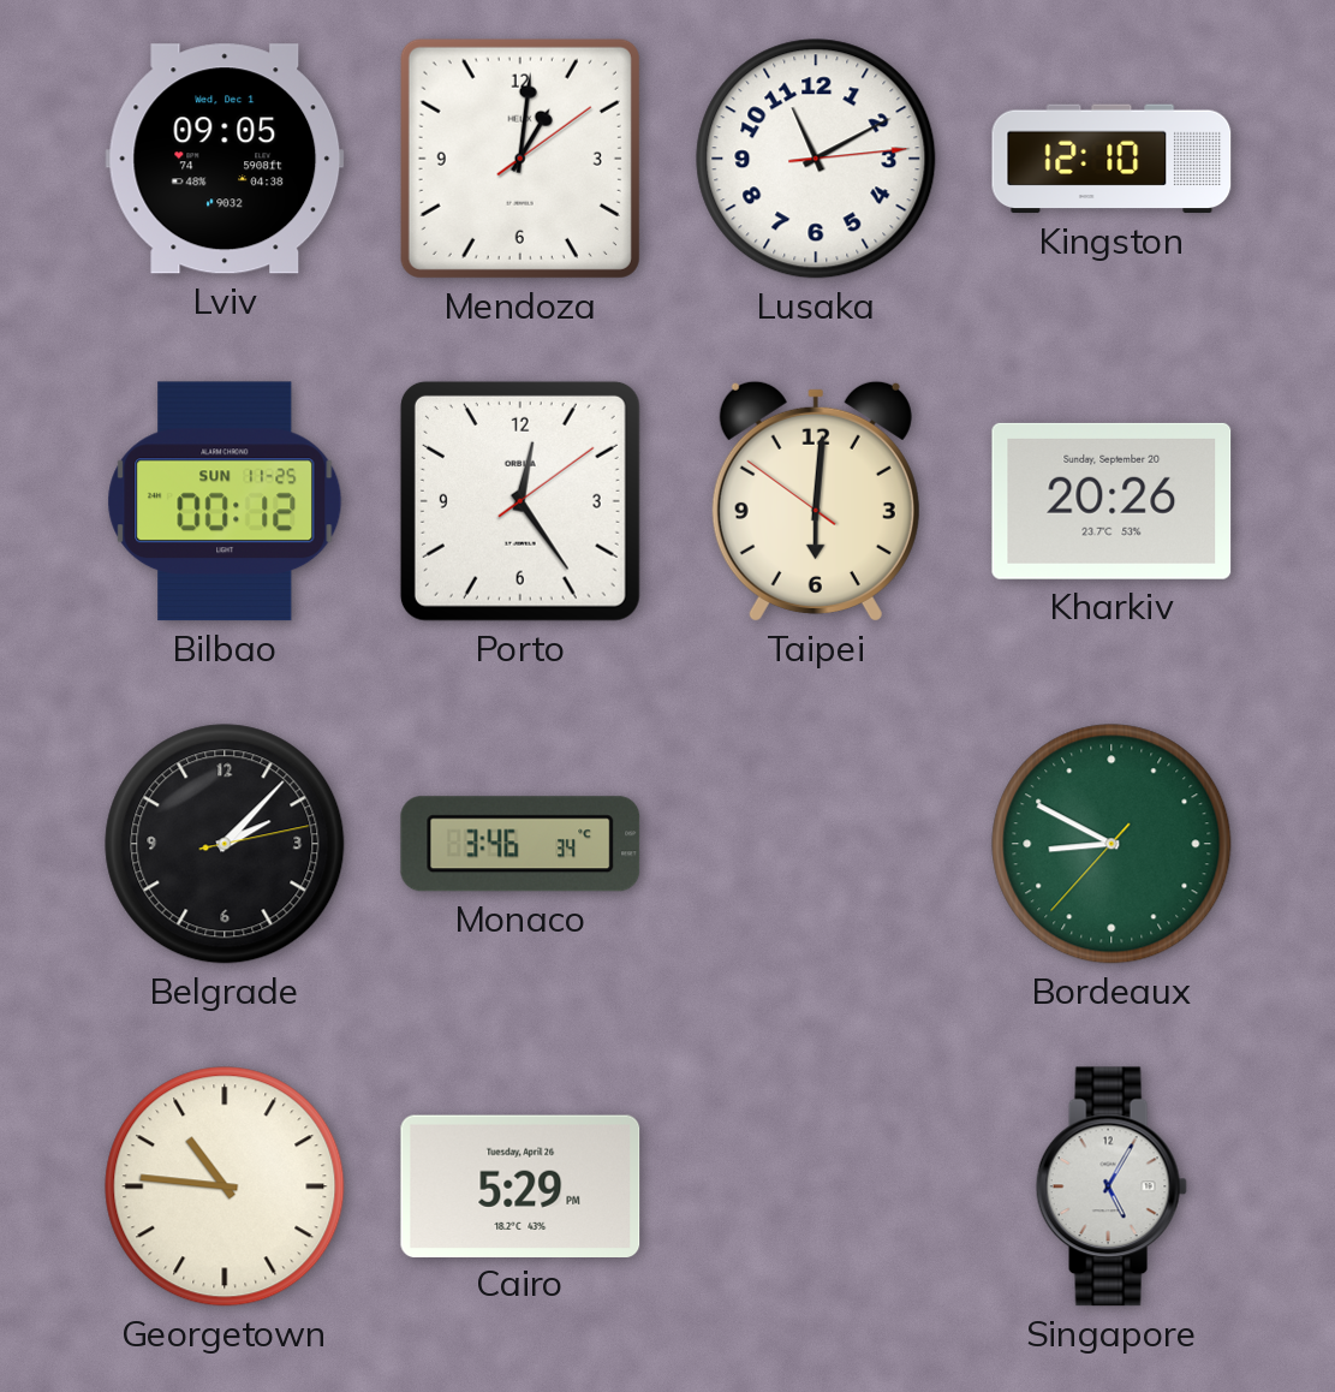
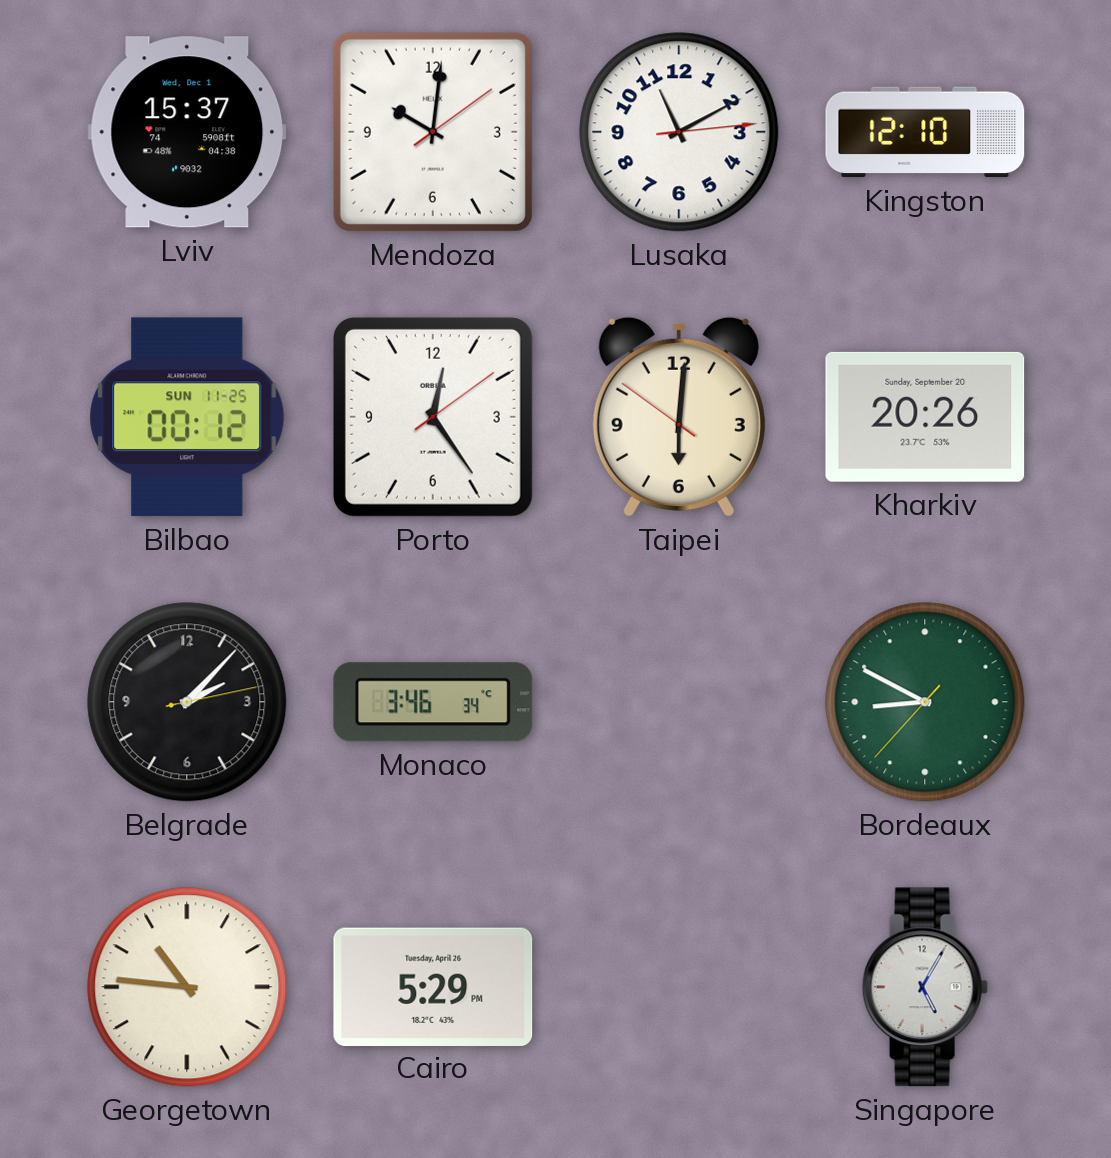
Lviv: 09:05 -> 15:37
Mendoza: 1:01 -> 10:01
